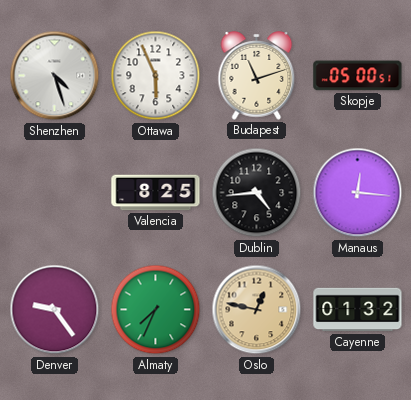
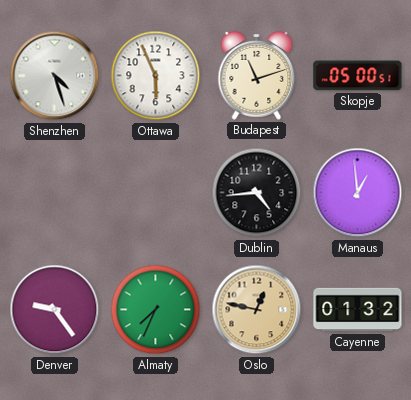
Valencia: 8:25 -> none
Manaus: 12:16 -> 12:59
